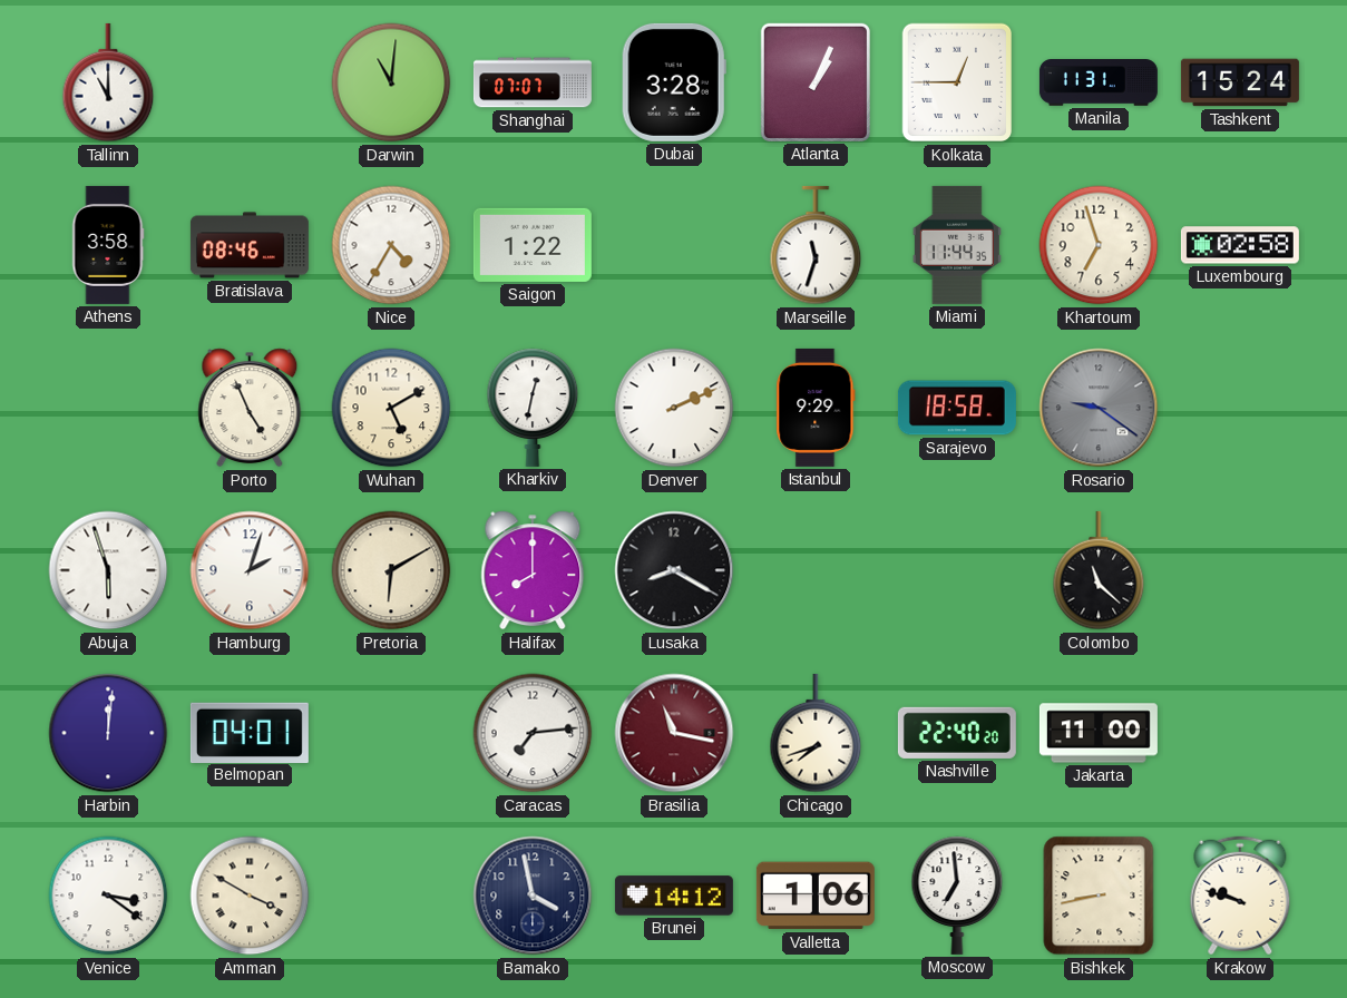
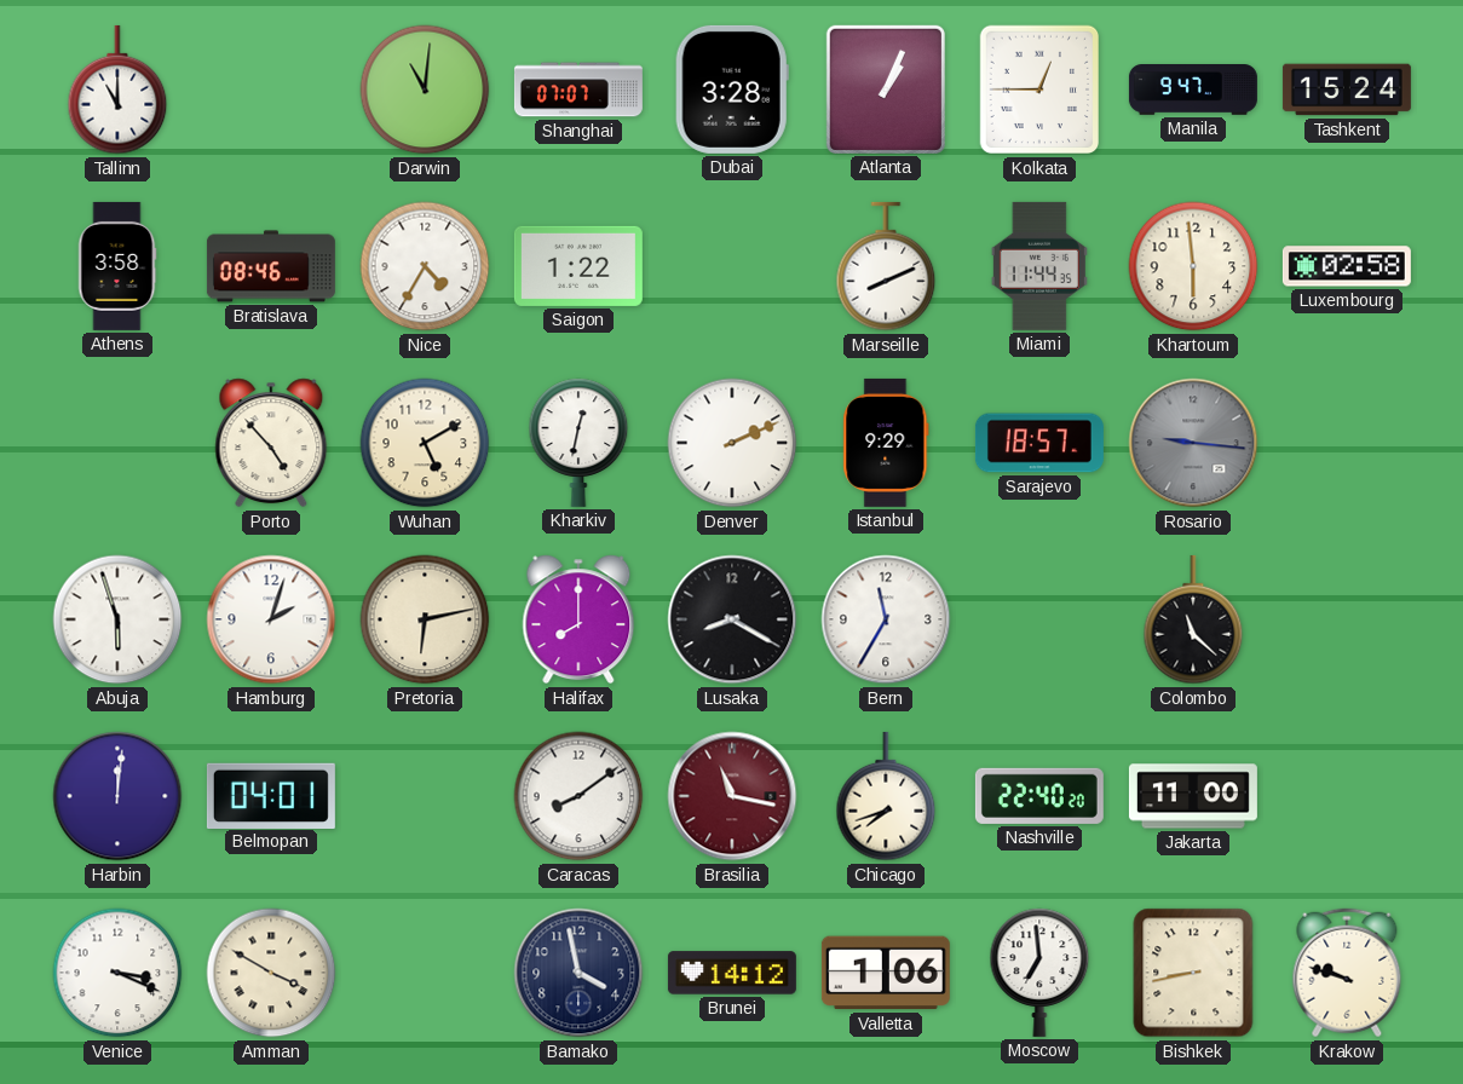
Manila: 11:31 -> 9:47
Marseille: 11:33 -> 8:11
Khartoum: 6:57 -> 5:59
Porto: 4:56 -> 4:53
Sarajevo: 18:58 -> 18:57
Rosario: 9:21 -> 9:16
Pretoria: 6:10 -> 6:13
Bern: none -> 11:35
Caracas: 7:14 -> 8:09
Venice: 3:21 -> 3:19
